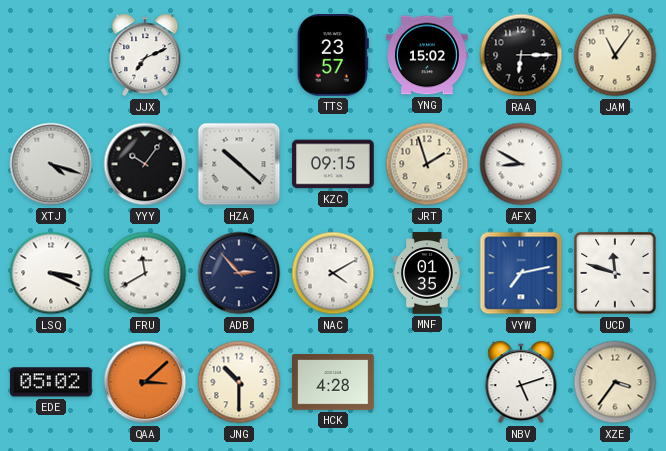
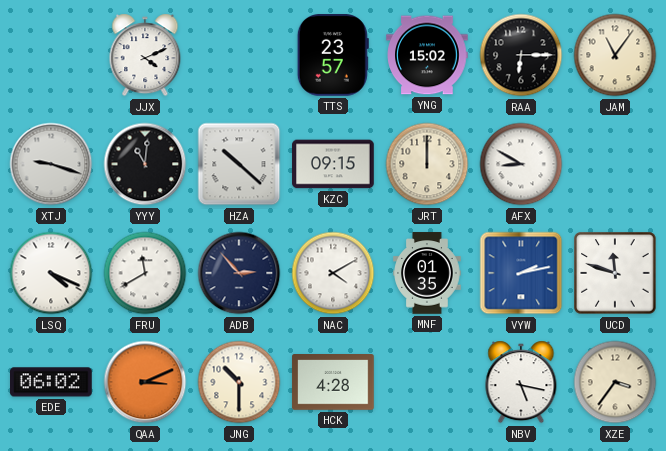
JJX: 7:11 -> 4:11
XTJ: 4:18 -> 9:18
YYY: 10:06 -> 11:01
JRT: 1:57 -> 12:00
LSQ: 3:19 -> 4:19
VYW: 7:13 -> 2:13
EDE: 05:02 -> 06:02
QAA: 3:08 -> 3:11
NBV: 5:12 -> 5:17
